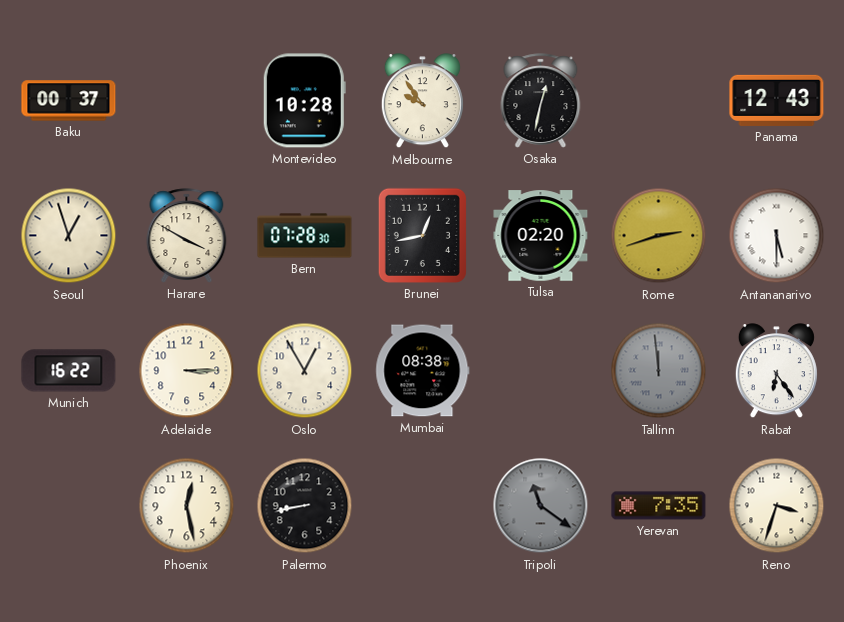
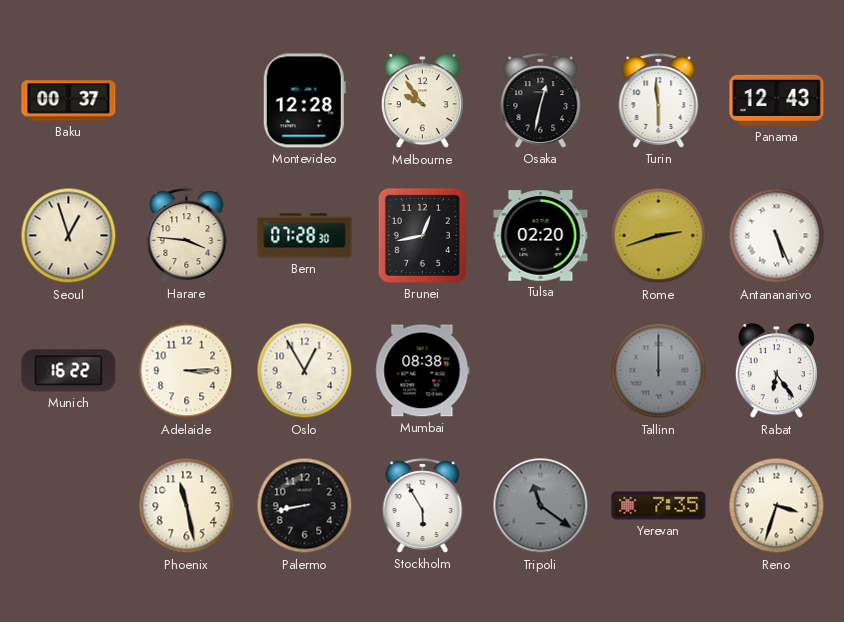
Montevideo: 10:28 -> 12:28
Turin: none -> 5:59
Harare: 3:50 -> 3:46
Antananarivo: 5:30 -> 5:26
Tallinn: 11:59 -> 12:00
Phoenix: 12:28 -> 11:28
Stockholm: none -> 5:55
